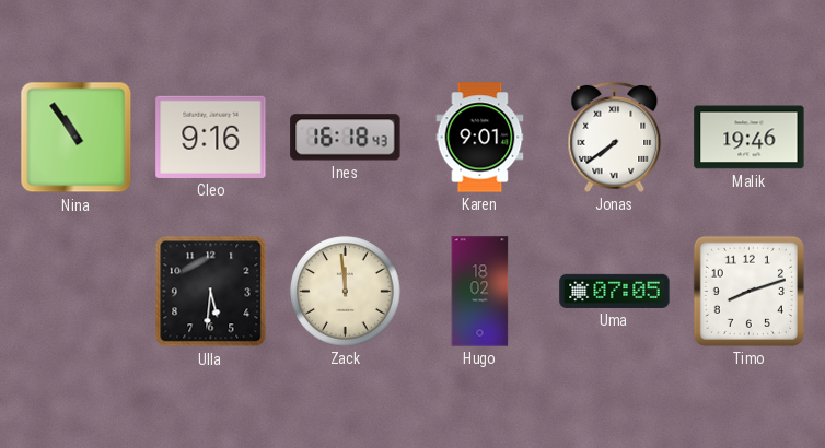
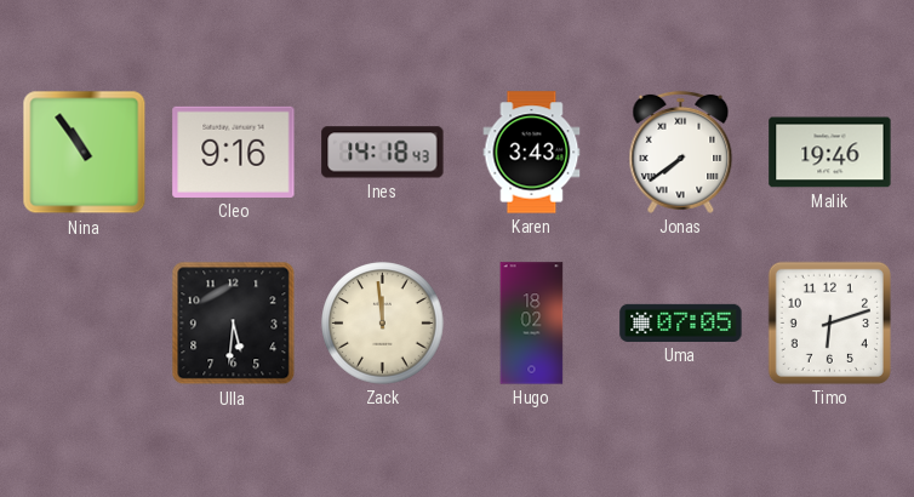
Ines: 16:18 -> 14:18
Karen: 9:01 -> 3:43
Timo: 8:12 -> 6:12
